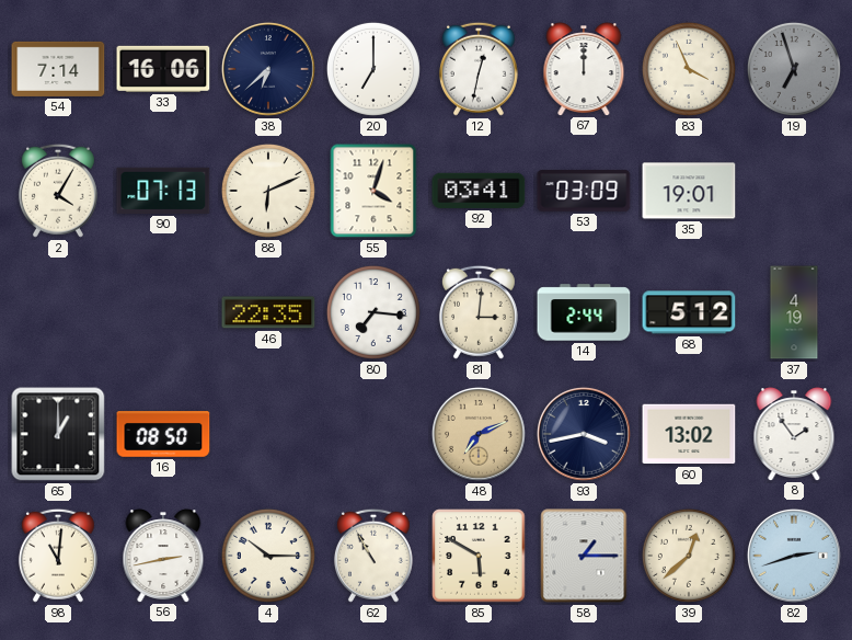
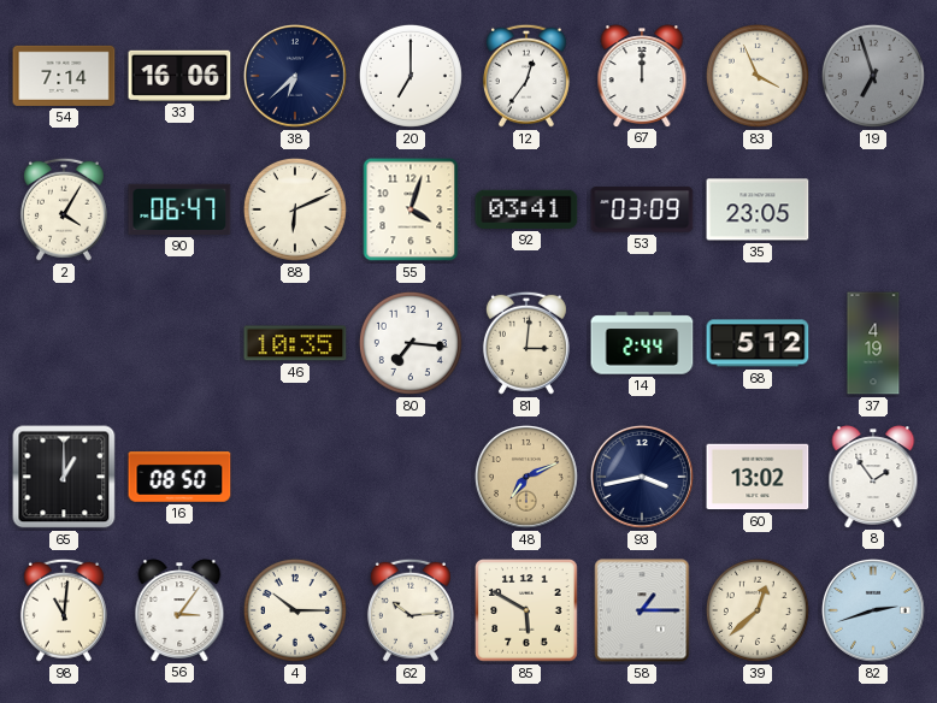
12: 12:32 -> 12:36
90: 07:13 -> 06:47
35: 19:01 -> 23:05
46: 22:35 -> 10:35
56: 2:43 -> 3:06
62: 10:55 -> 10:14
